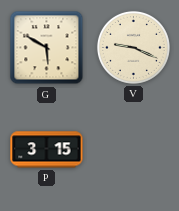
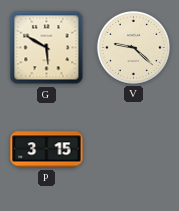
V: 9:19 -> 9:22
